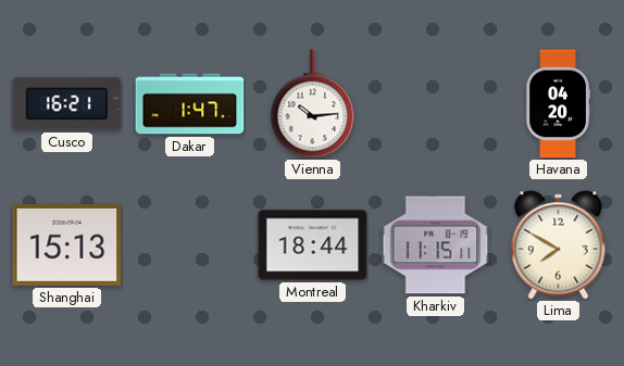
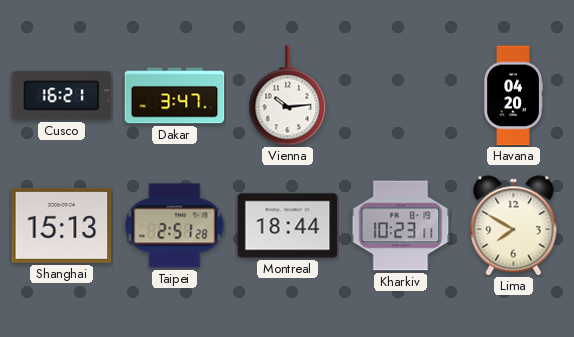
Dakar: 1:47 -> 3:47
Taipei: none -> 2:51
Kharkiv: 11:15 -> 10:23
